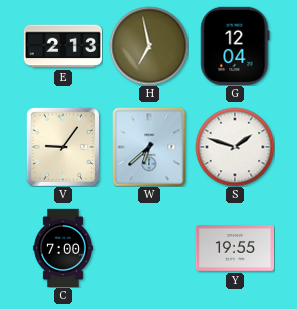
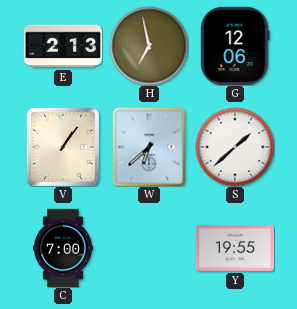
G: 12:04 -> 12:06
V: 9:06 -> 1:06
S: 1:48 -> 1:38
